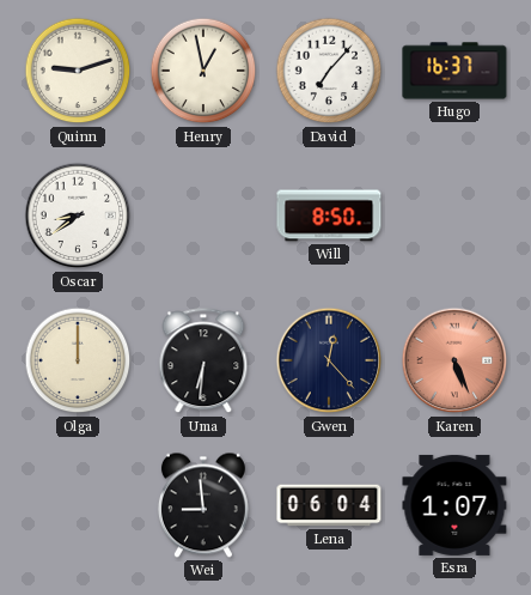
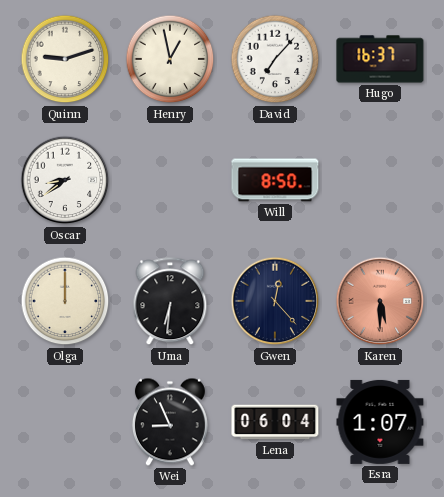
Karen: 5:26 -> 5:30
Wei: 8:59 -> 8:56
